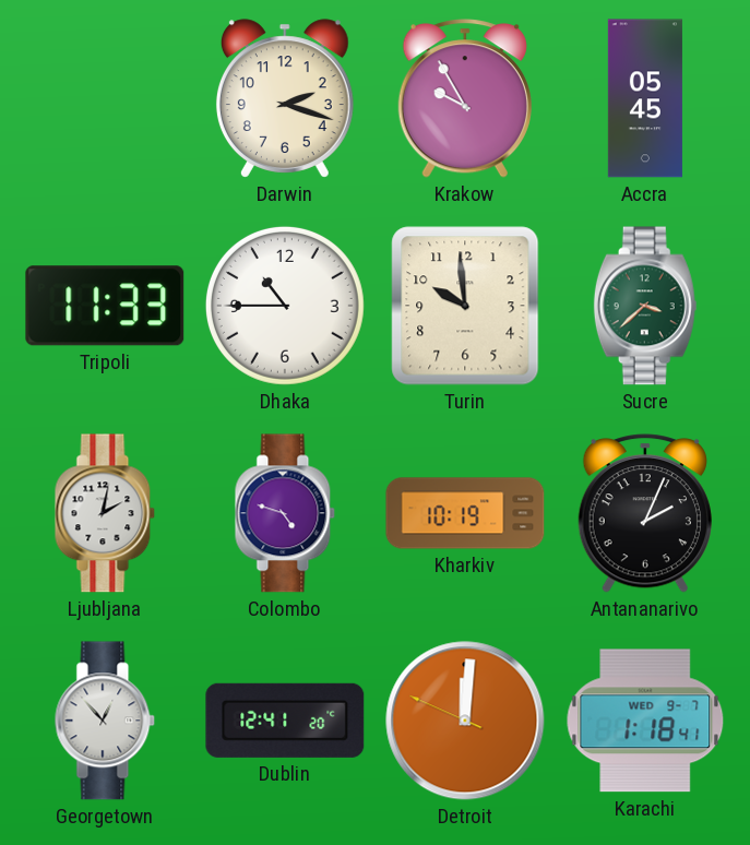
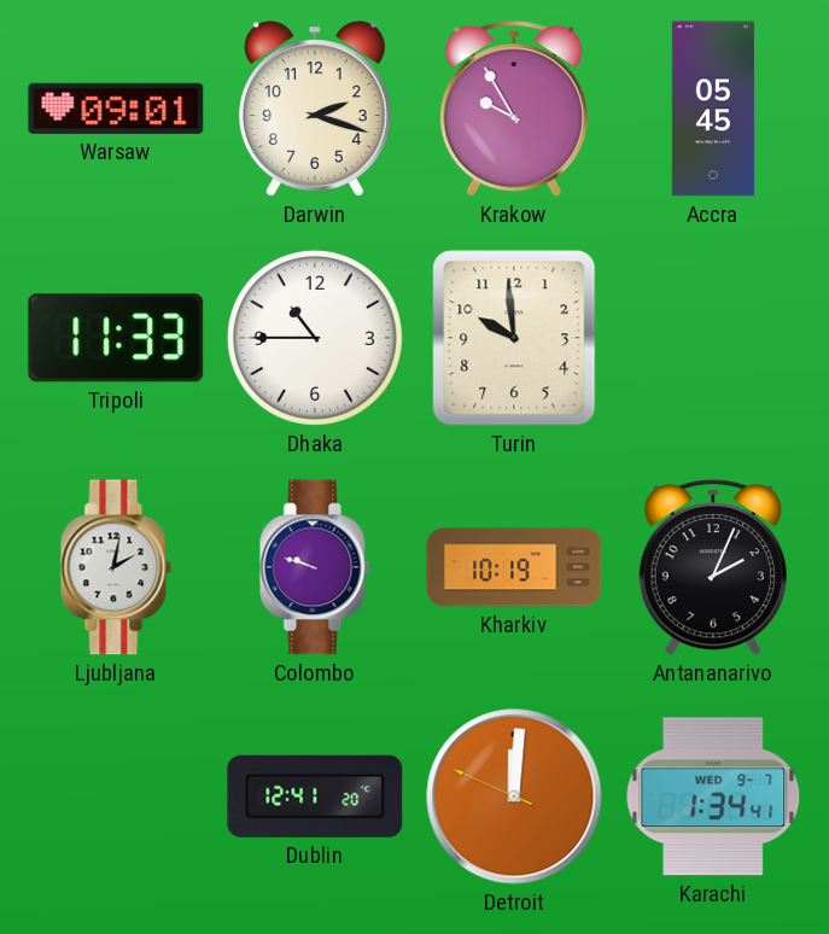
Warsaw: none -> 09:01
Sucre: 3:38 -> none
Colombo: 4:48 -> 9:48
Georgetown: 12:53 -> none
Karachi: 1:18 -> 1:34
